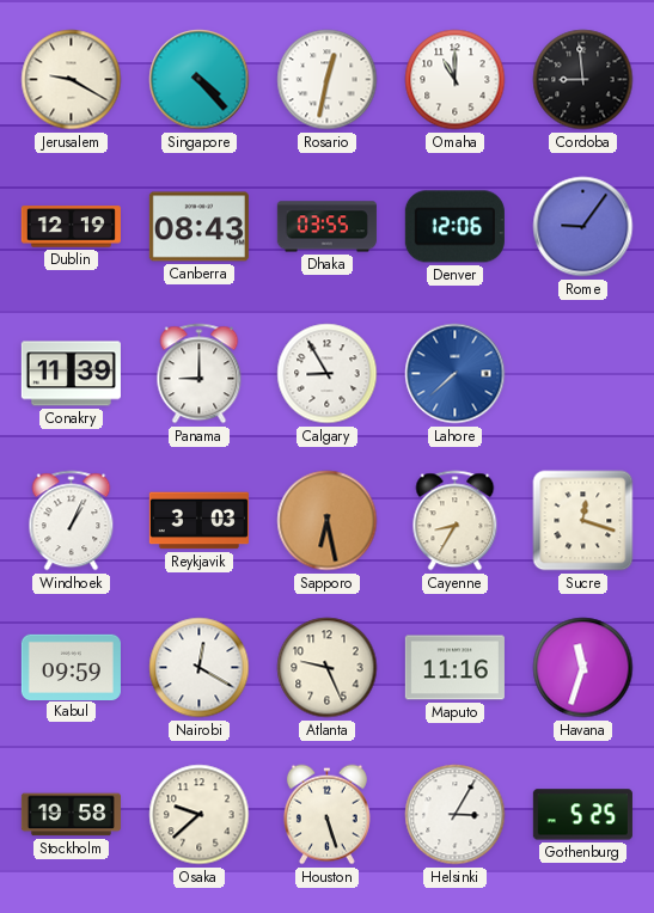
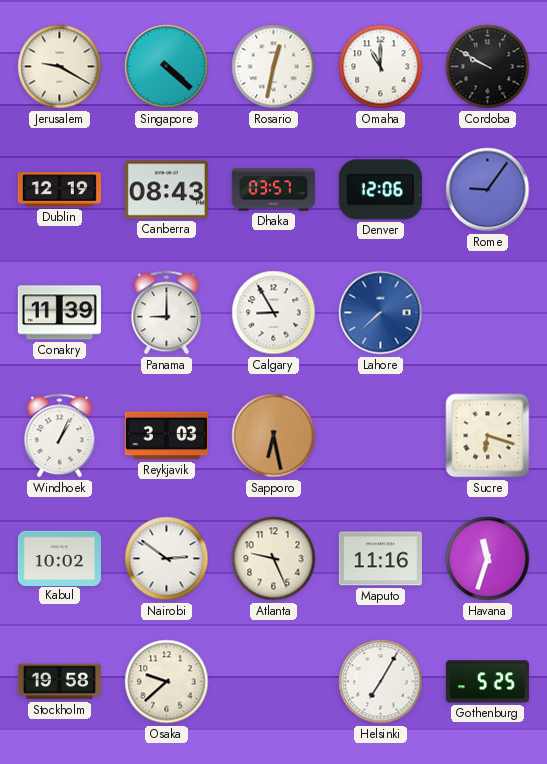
Singapore: 4:23 -> 4:22
Cordoba: 8:59 -> 9:50
Dhaka: 03:55 -> 03:57
Cayenne: 8:35 -> none
Sucre: 12:18 -> 6:18
Kabul: 09:59 -> 10:02
Nairobi: 12:20 -> 2:51
Houston: 5:27 -> none
Helsinki: 3:05 -> 7:05
